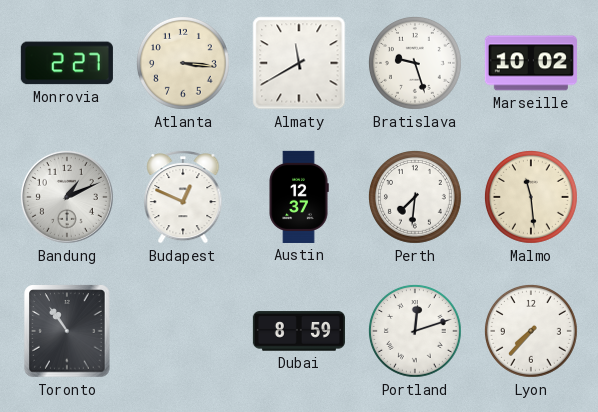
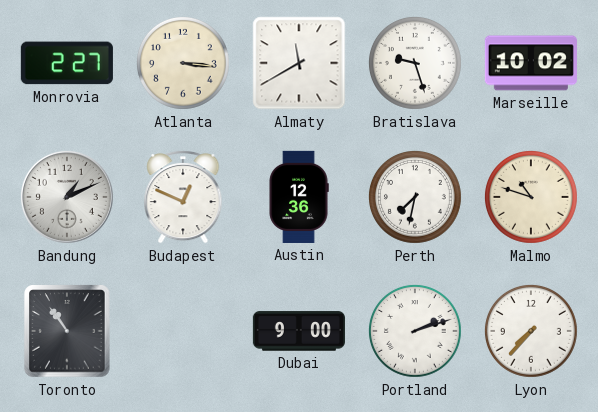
Austin: 12:37 -> 12:36
Perth: 7:31 -> 7:32
Malmo: 11:29 -> 10:48
Dubai: 8:59 -> 9:00
Portland: 12:12 -> 2:12
